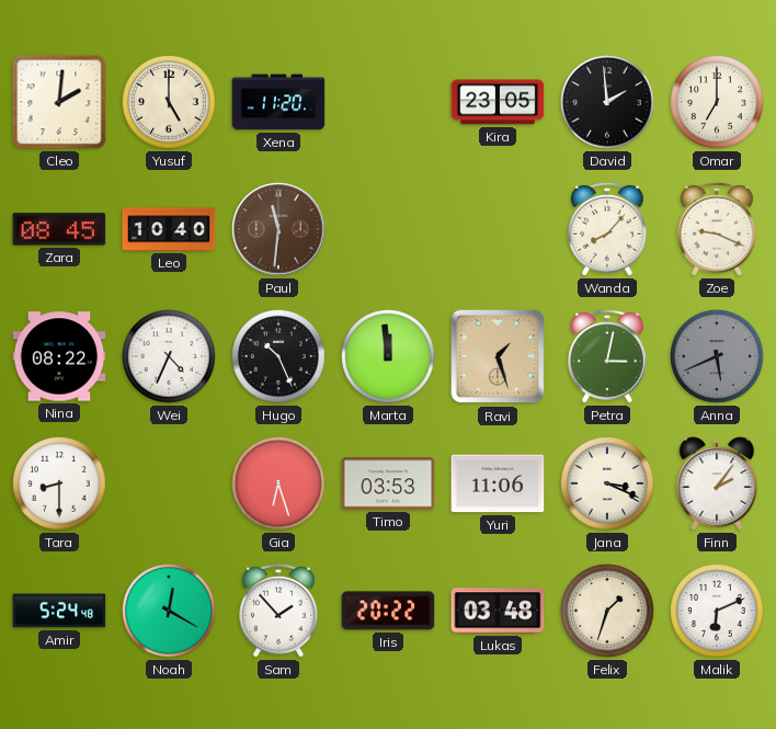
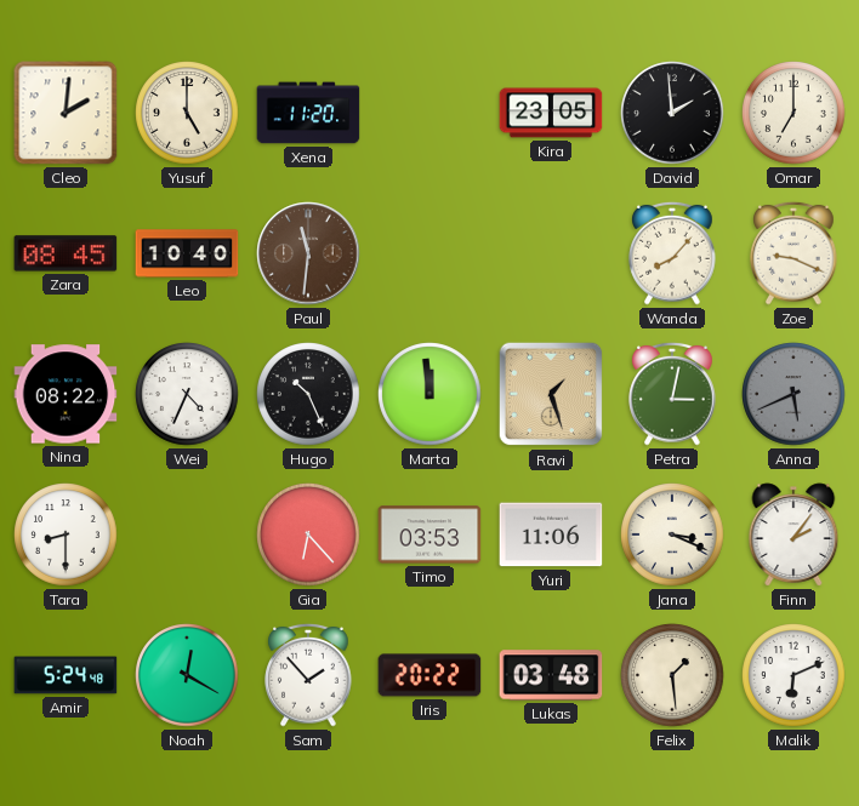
Gia: 6:27 -> 6:23
Felix: 1:33 -> 1:29
